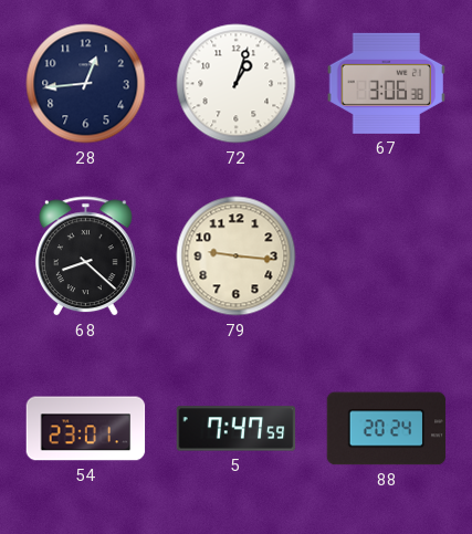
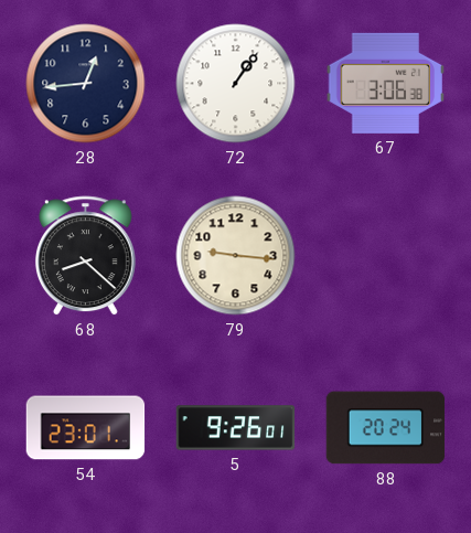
72: 1:03 -> 1:06
5: 7:47 -> 9:26
